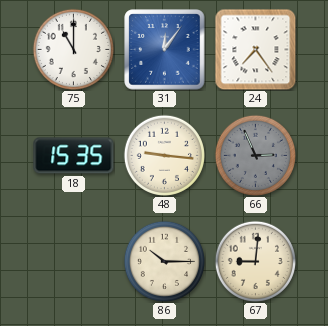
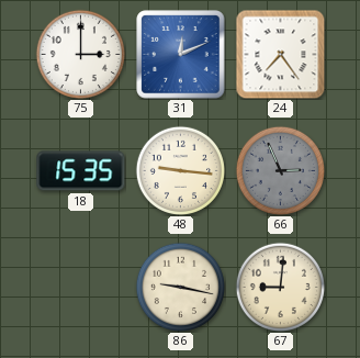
75: 11:00 -> 3:00
31: 12:06 -> 12:11
86: 10:15 -> 9:17
